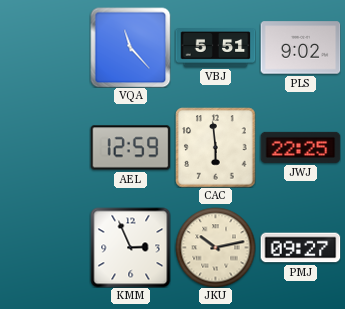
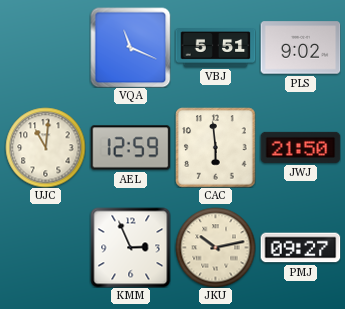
VQA: 11:23 -> 11:19
UJC: none -> 11:01
JWJ: 22:25 -> 21:50
